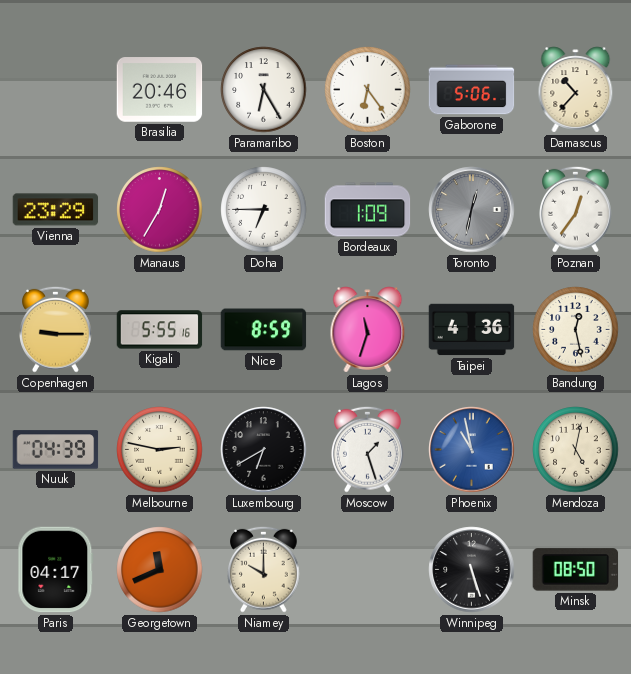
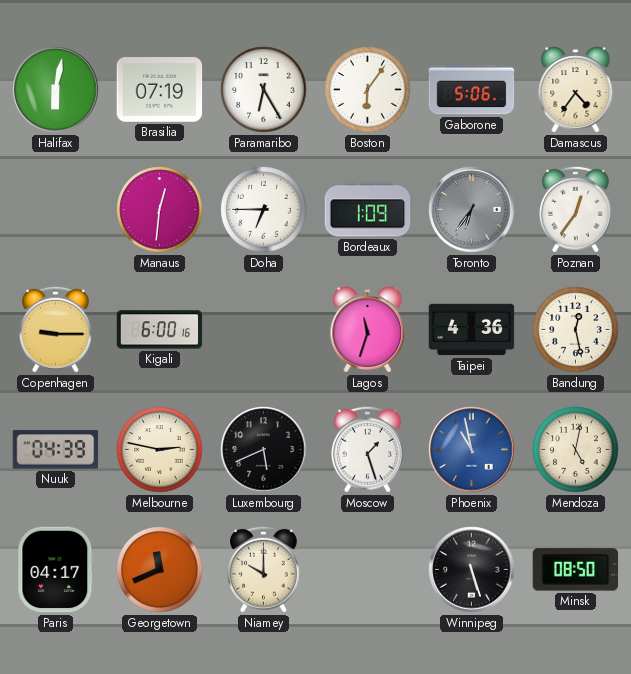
Halifax: none -> 6:02
Brasilia: 20:46 -> 07:19
Boston: 6:24 -> 6:06
Damascus: 10:37 -> 4:36
Vienna: 23:29 -> none
Manaus: 12:35 -> 12:31
Toronto: 12:32 -> 6:36
Kigali: 5:55 -> 6:00
Nice: 8:59 -> none
Luxembourg: 6:40 -> 5:41
